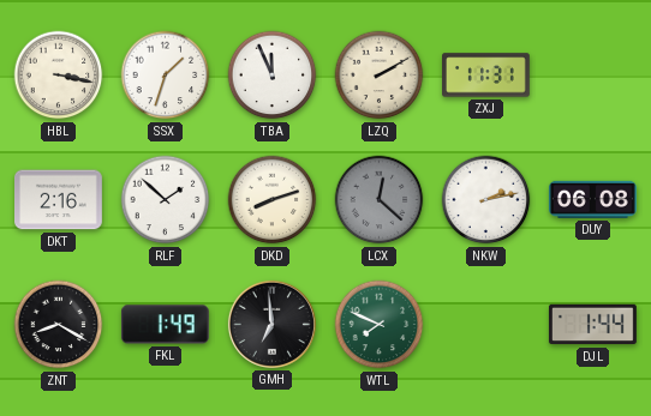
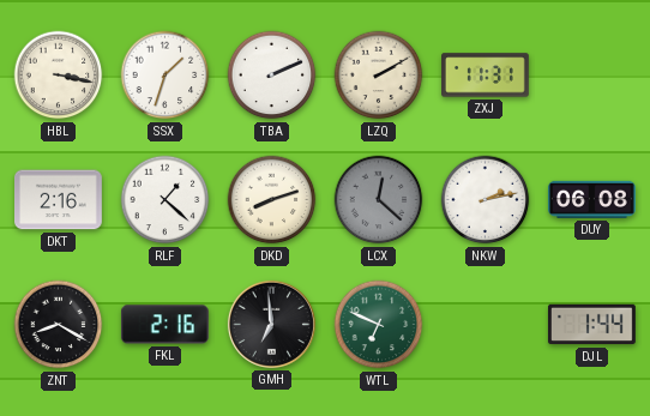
TBA: 11:56 -> 2:11
RLF: 1:52 -> 1:22
FKL: 1:49 -> 2:16
WTL: 7:49 -> 6:49
